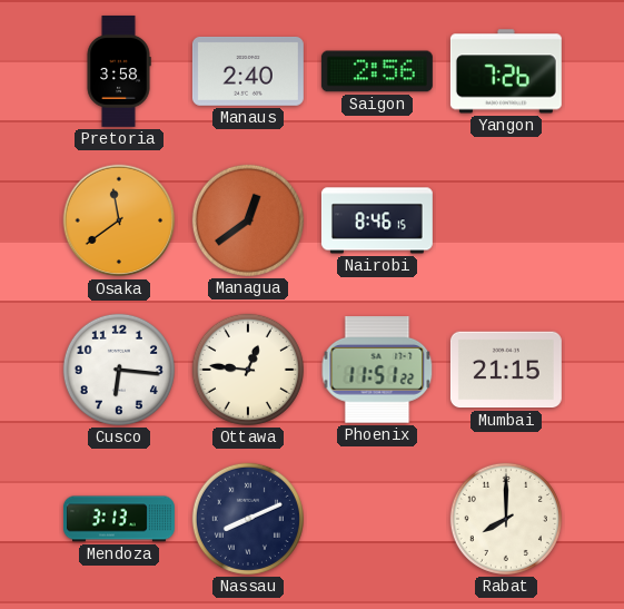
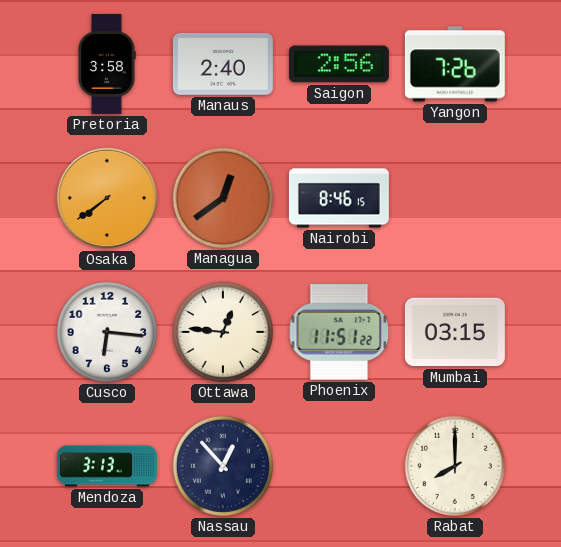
Osaka: 11:39 -> 7:39
Mumbai: 21:15 -> 03:15
Nassau: 8:11 -> 12:53
